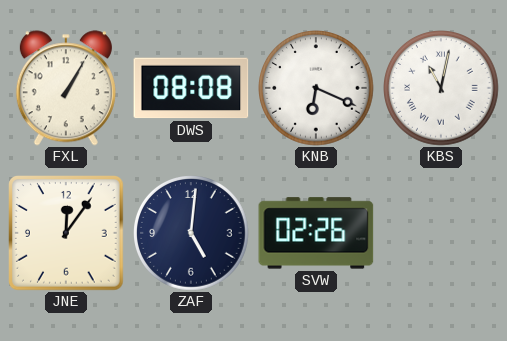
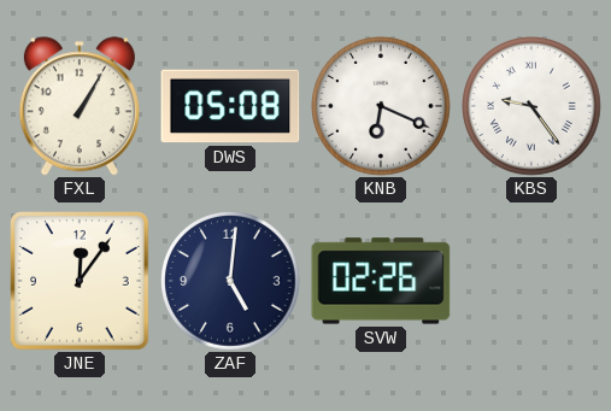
DWS: 08:08 -> 05:08
KBS: 11:02 -> 9:24
